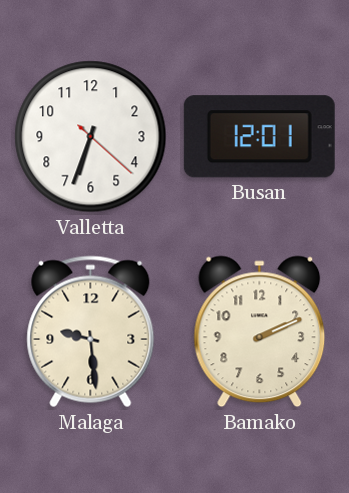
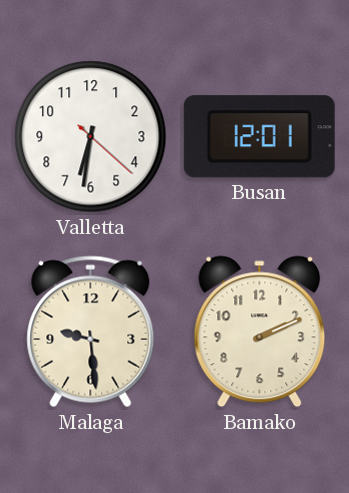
Valletta: 6:33 -> 6:31
